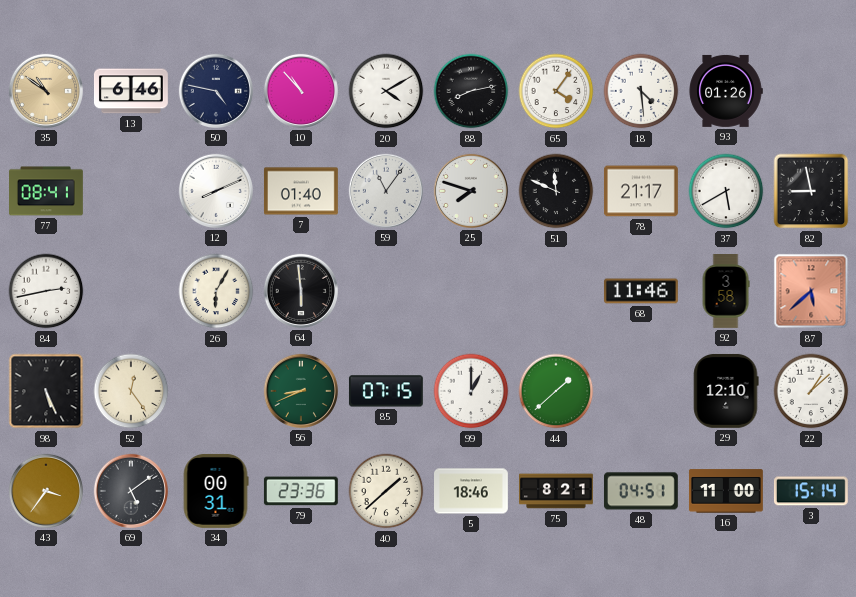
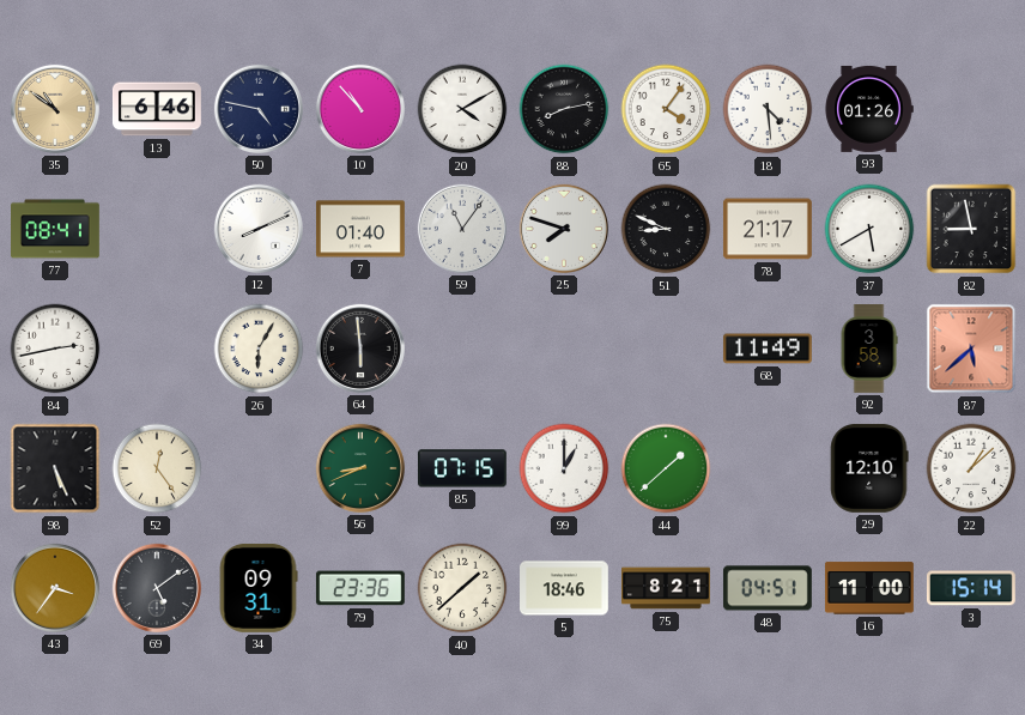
51: 11:49 -> 8:49
68: 11:46 -> 11:49
34: 00:31 -> 09:31
